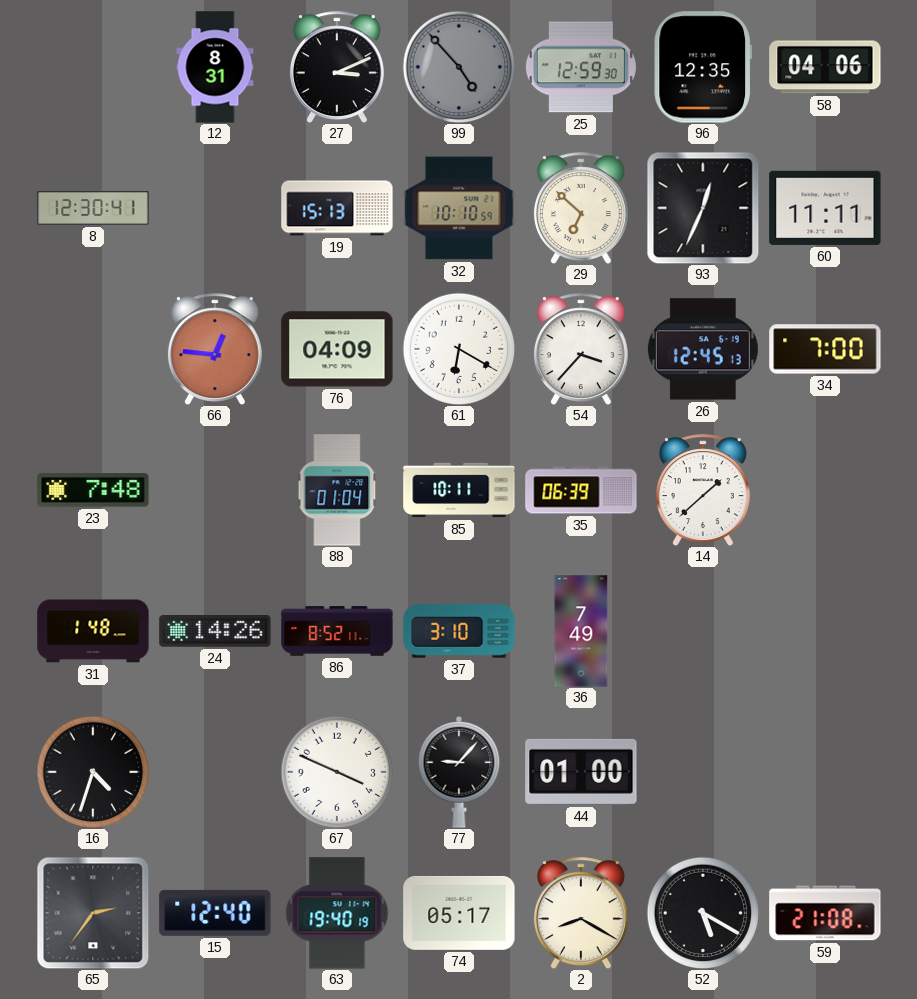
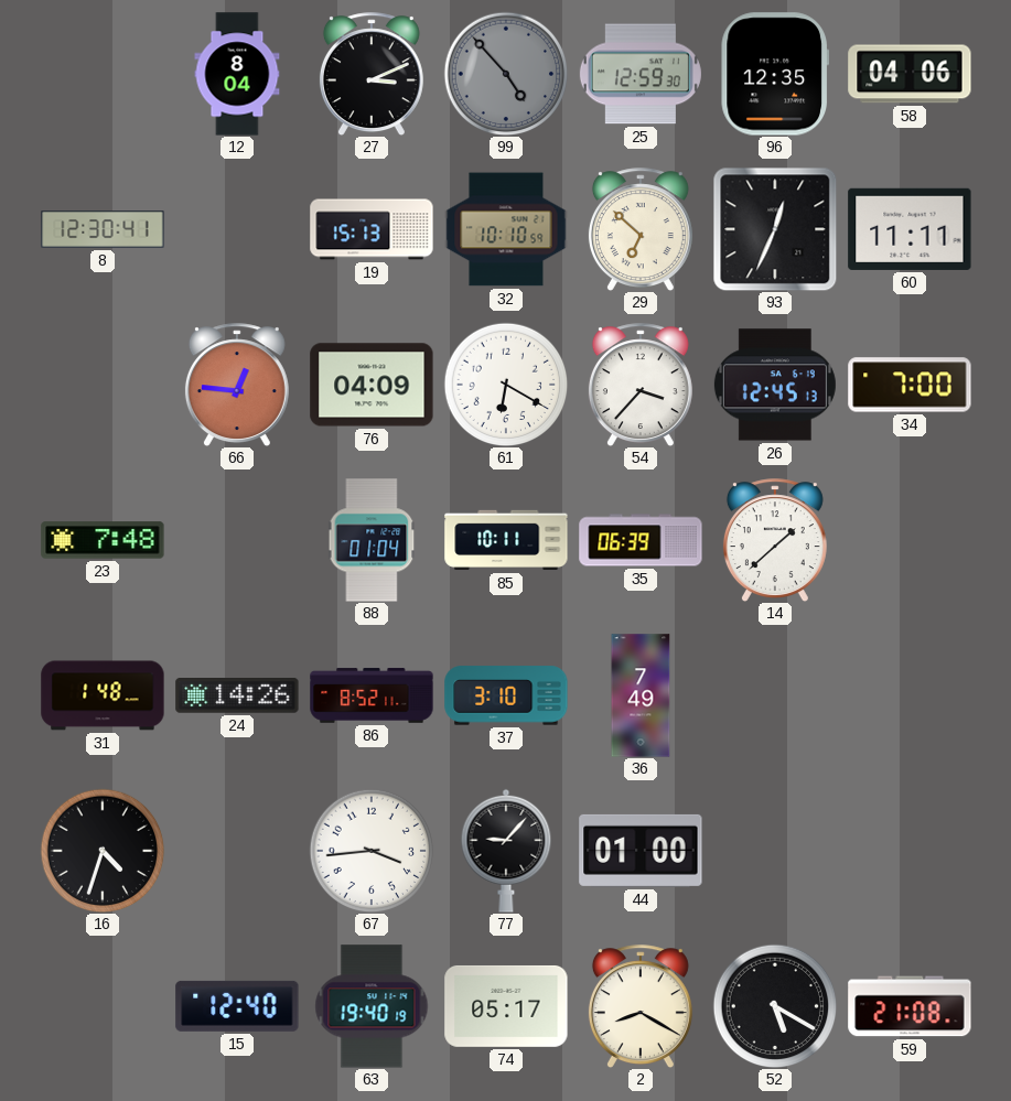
12: 8:31 -> 8:04
67: 3:49 -> 3:44
65: 2:36 -> none
